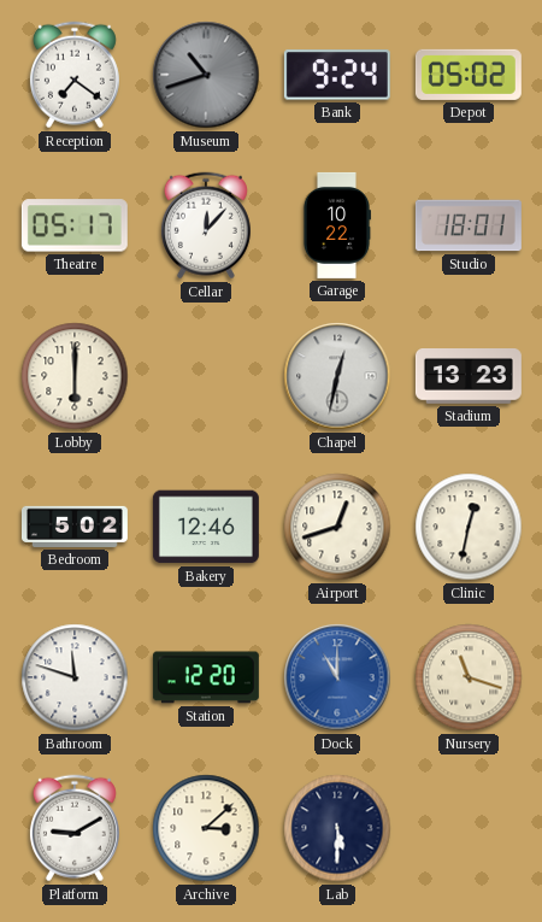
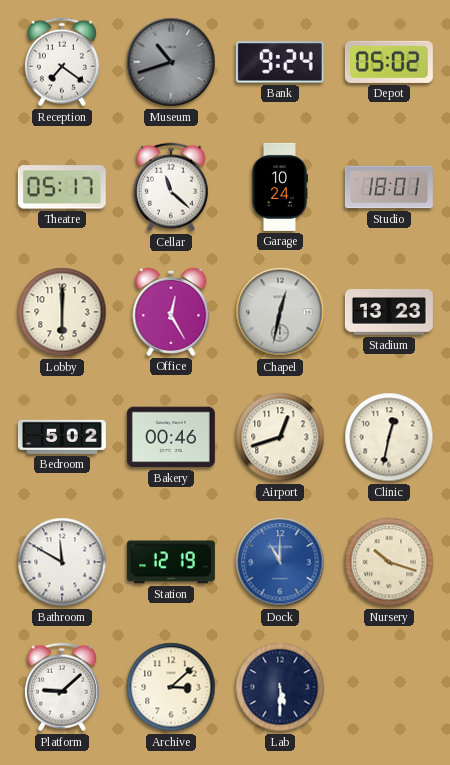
Cellar: 12:07 -> 11:22
Garage: 10:22 -> 10:24
Office: none -> 12:25
Bakery: 12:46 -> 00:46
Bathroom: 11:48 -> 11:50
Station: 12:20 -> 12:19
Nursery: 11:18 -> 10:18
Platform: 9:10 -> 9:08
